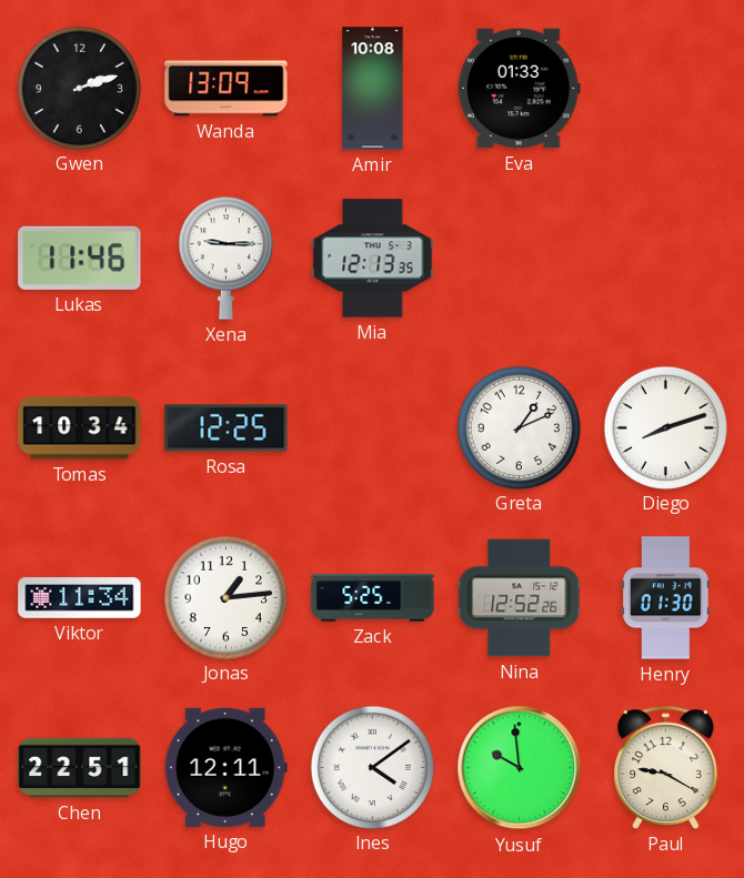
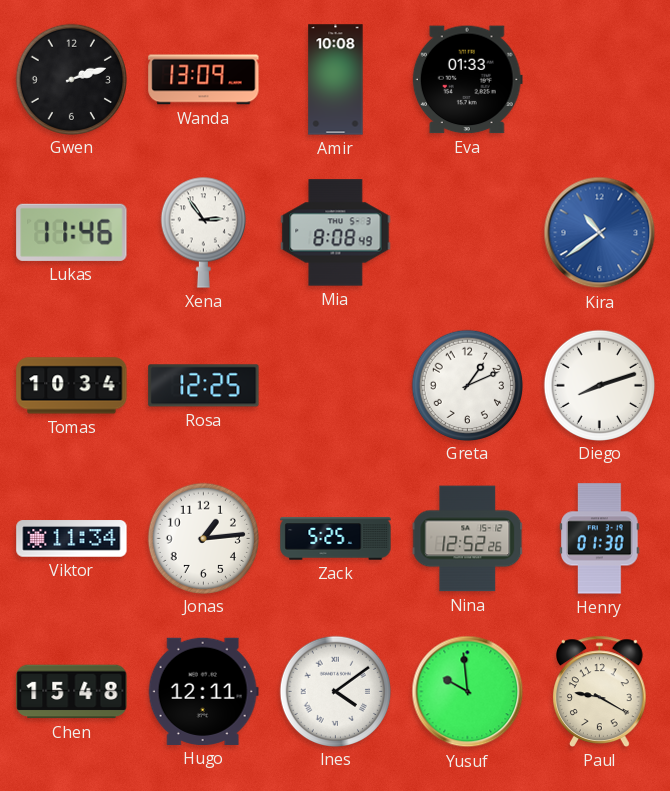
Xena: 9:15 -> 2:54
Mia: 12:13 -> 8:08
Kira: none -> 10:39
Chen: 22:51 -> 15:48
